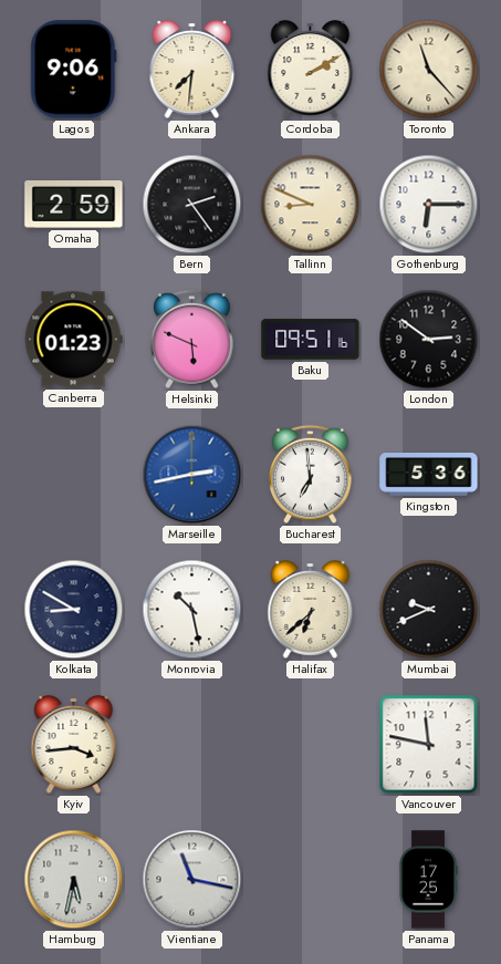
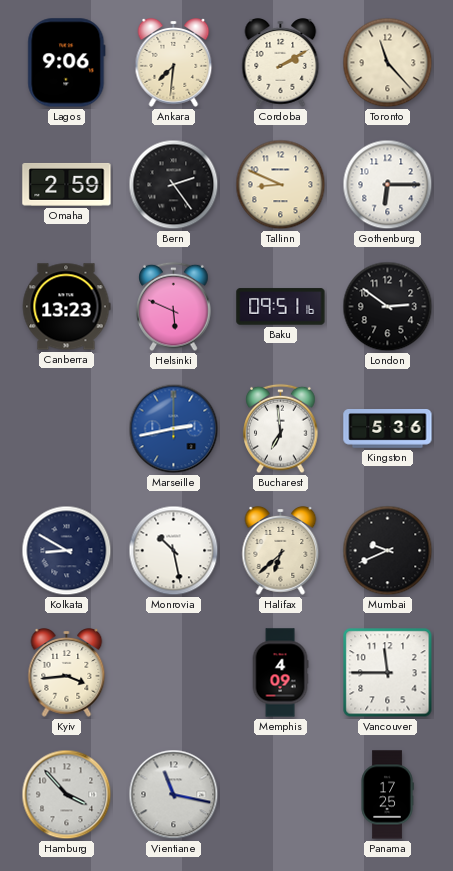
Canberra: 01:23 -> 13:23
Memphis: none -> 4:09
Vancouver: 11:47 -> 11:45
Hamburg: 5:32 -> 3:53
